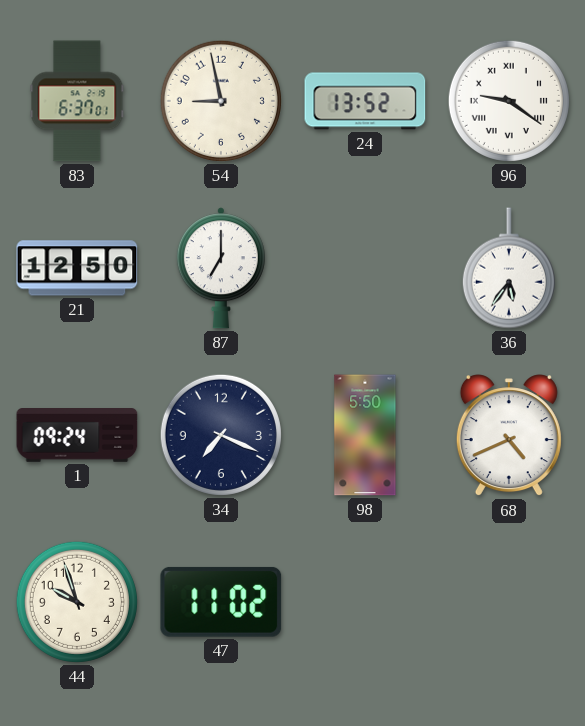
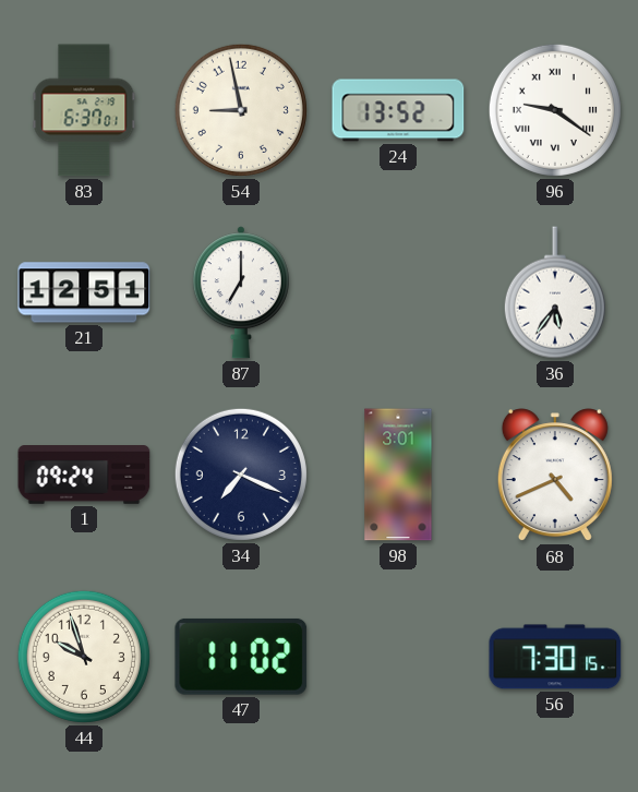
21: 12:50 -> 12:51
98: 5:50 -> 3:01
56: none -> 7:30
